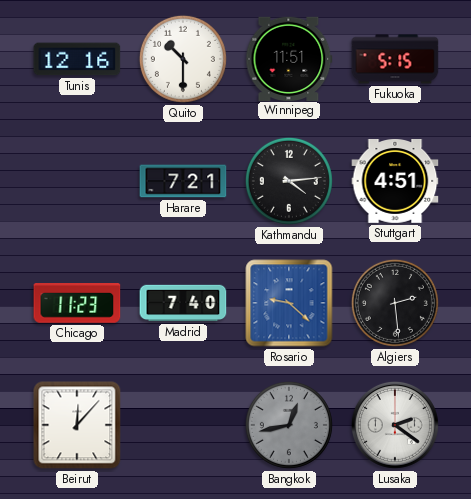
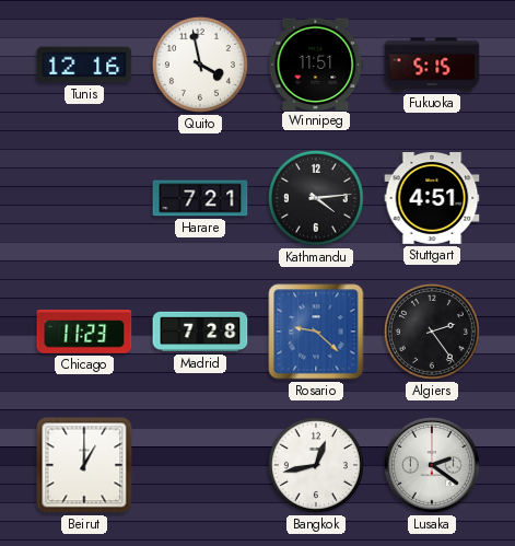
Quito: 10:30 -> 3:58
Madrid: 7:40 -> 7:28
Algiers: 2:29 -> 2:24
Beirut: 12:07 -> 1:00
Bangkok dial: grey -> white
